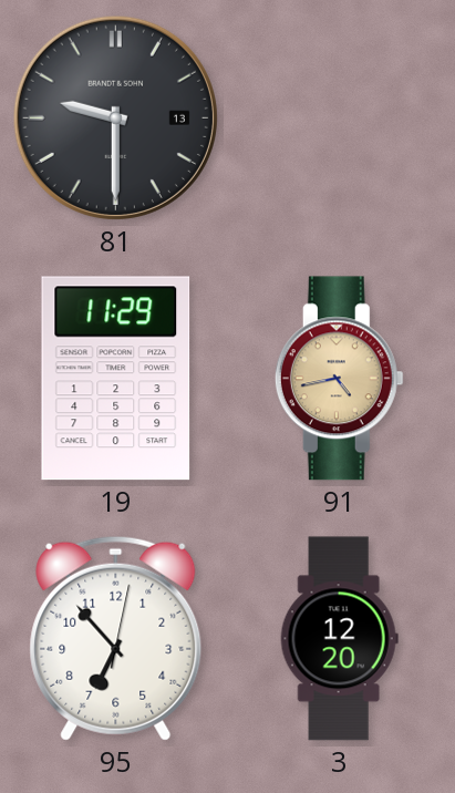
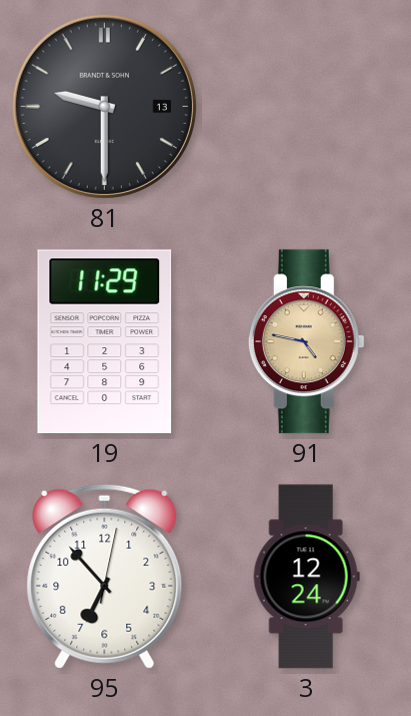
91: 4:43 -> 4:47
3: 12:20 -> 12:24
